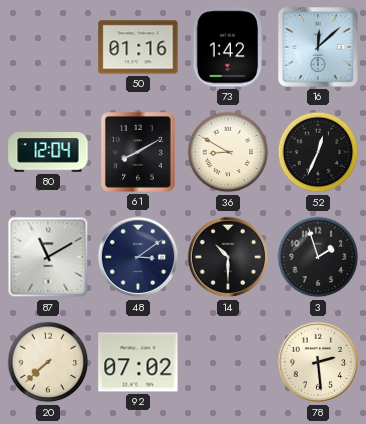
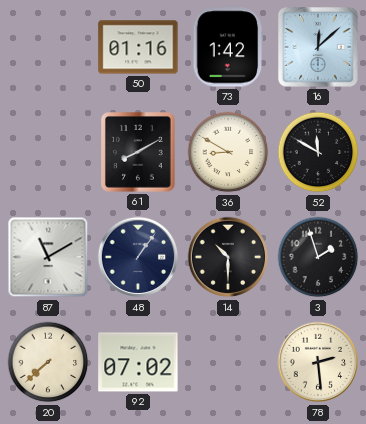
80: 12:04 -> none
52: 12:34 -> 11:50
48: 3:09 -> 1:06
